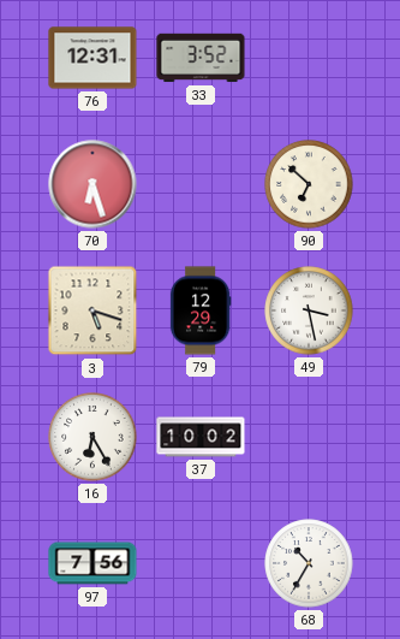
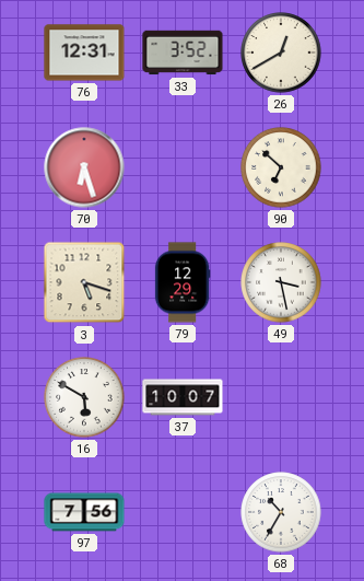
26: none -> 12:40
16: 6:25 -> 5:50
37: 10:02 -> 10:07
